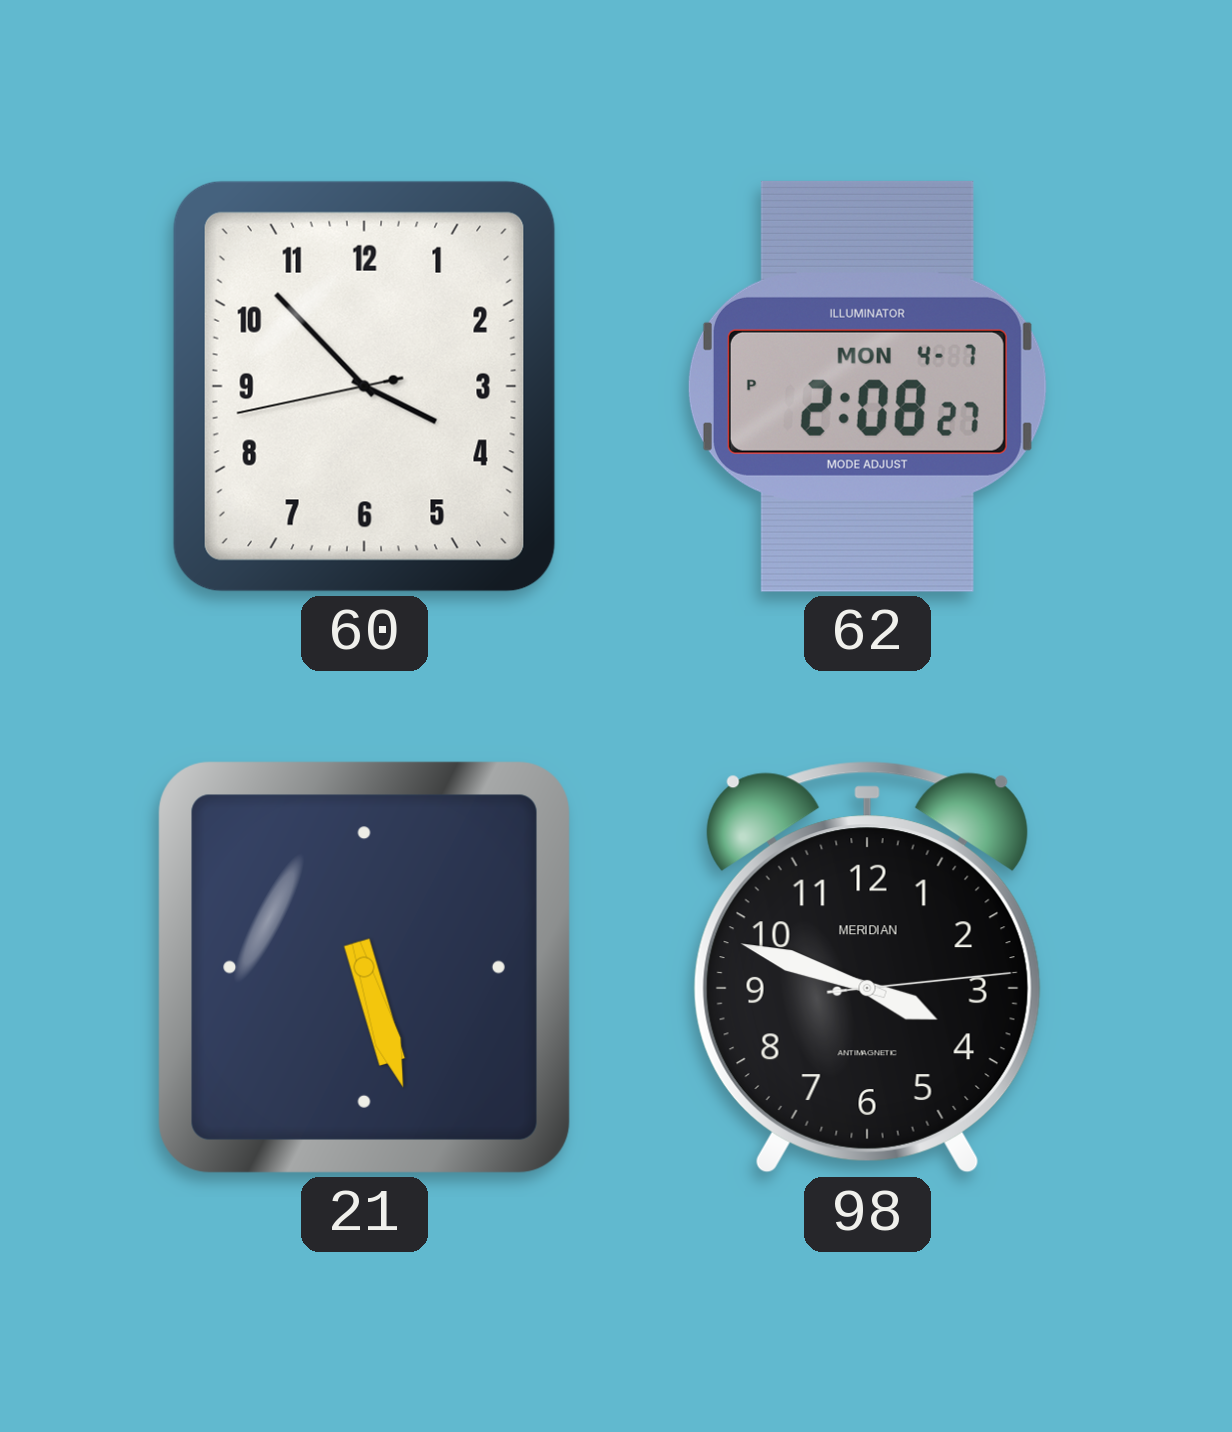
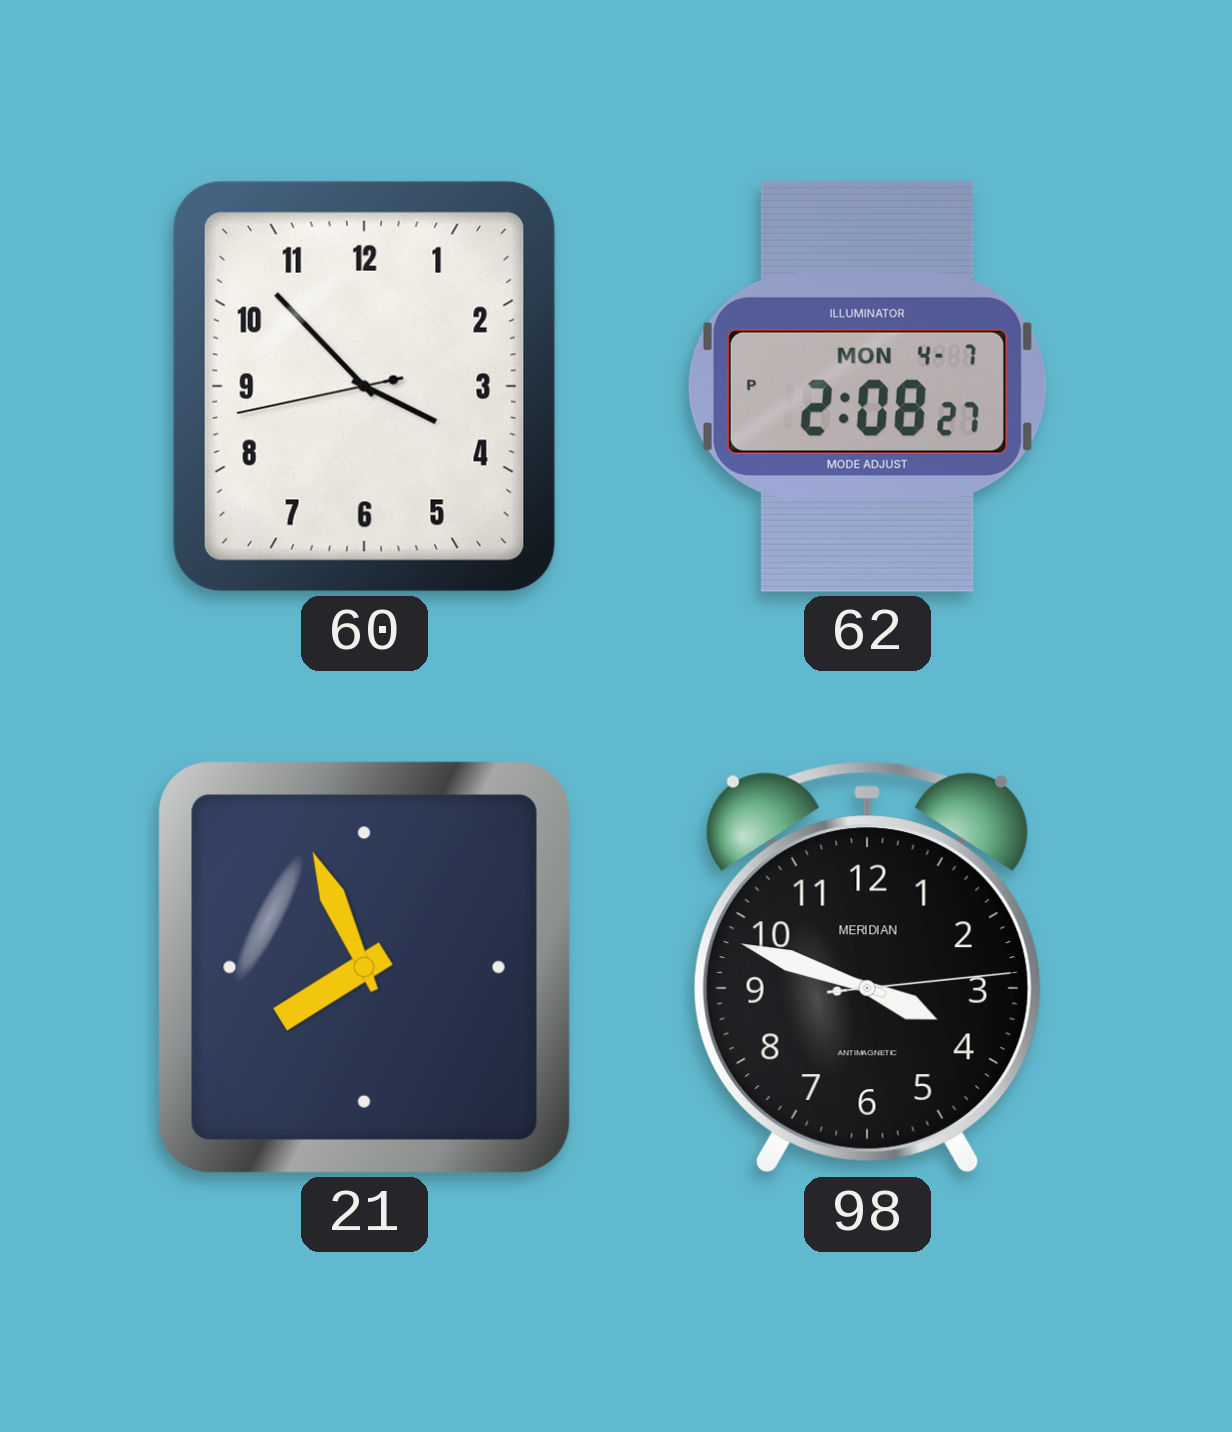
21: 5:27 -> 7:56
